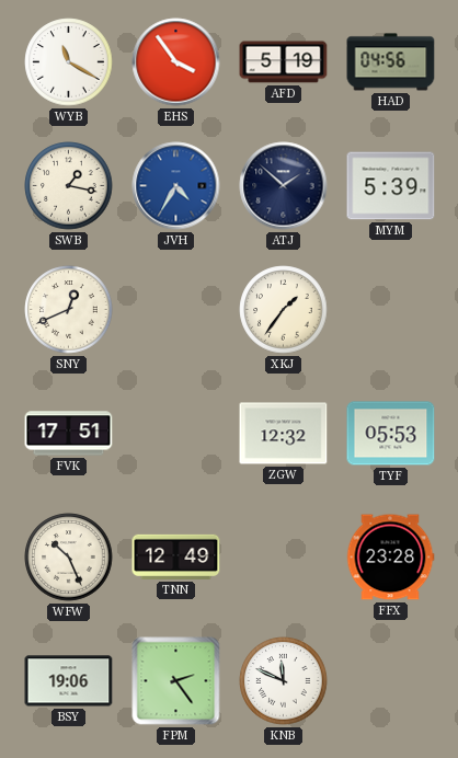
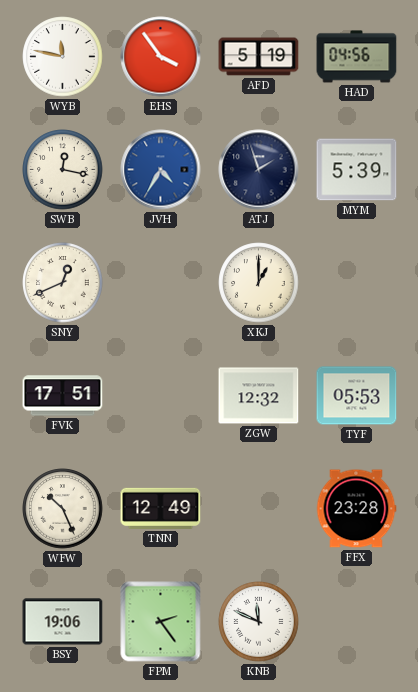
WYB: 11:20 -> 11:47
SWB: 1:17 -> 12:17
ATJ: 1:52 -> 1:57
XKJ: 1:36 -> 1:00
